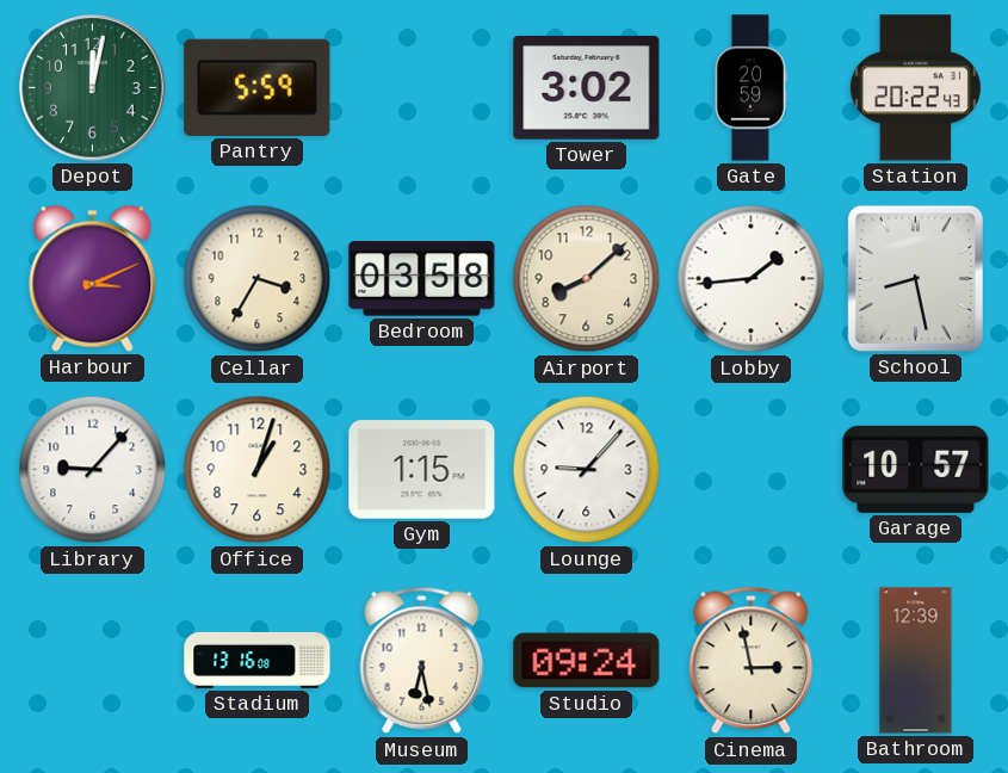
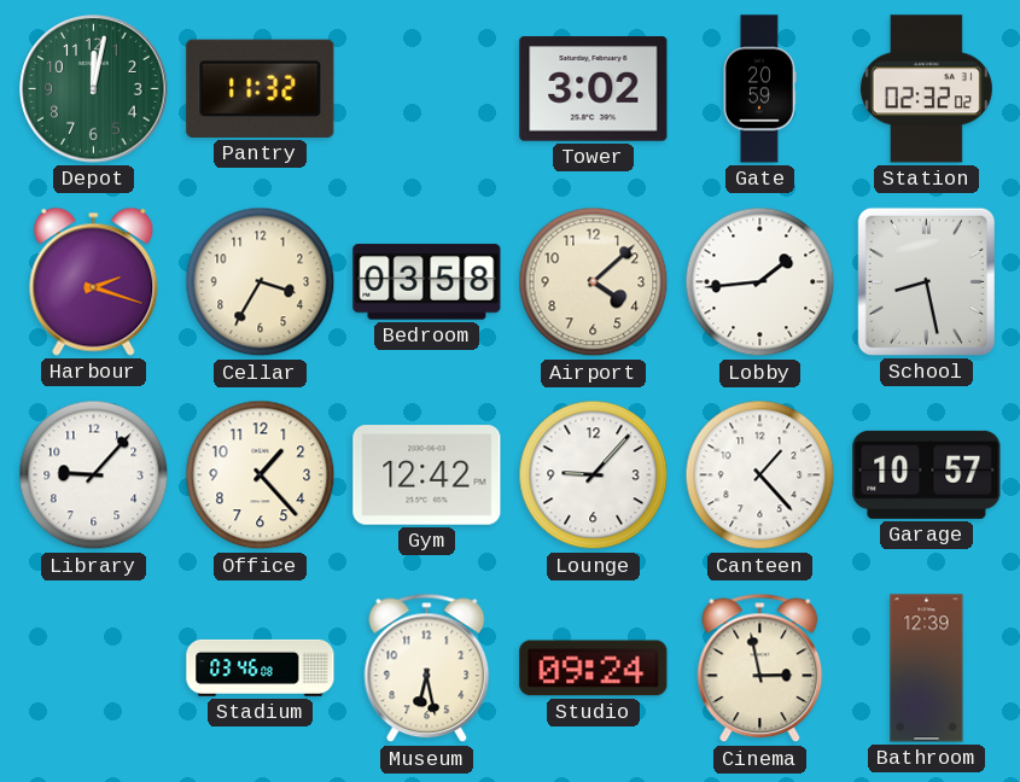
Pantry: 5:59 -> 11:32
Station: 20:22 -> 02:32
Harbour: 3:11 -> 2:18
Airport: 8:08 -> 4:08
Office: 1:03 -> 1:23
Gym: 1:15 -> 12:42
Canteen: none -> 1:23
Stadium: 13:16 -> 03:46
